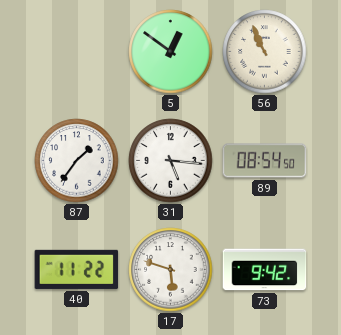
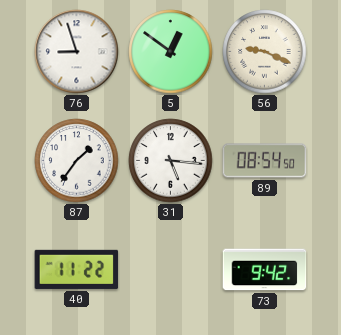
76: none -> 8:57
56: 10:56 -> 9:19
17: 5:48 -> none
